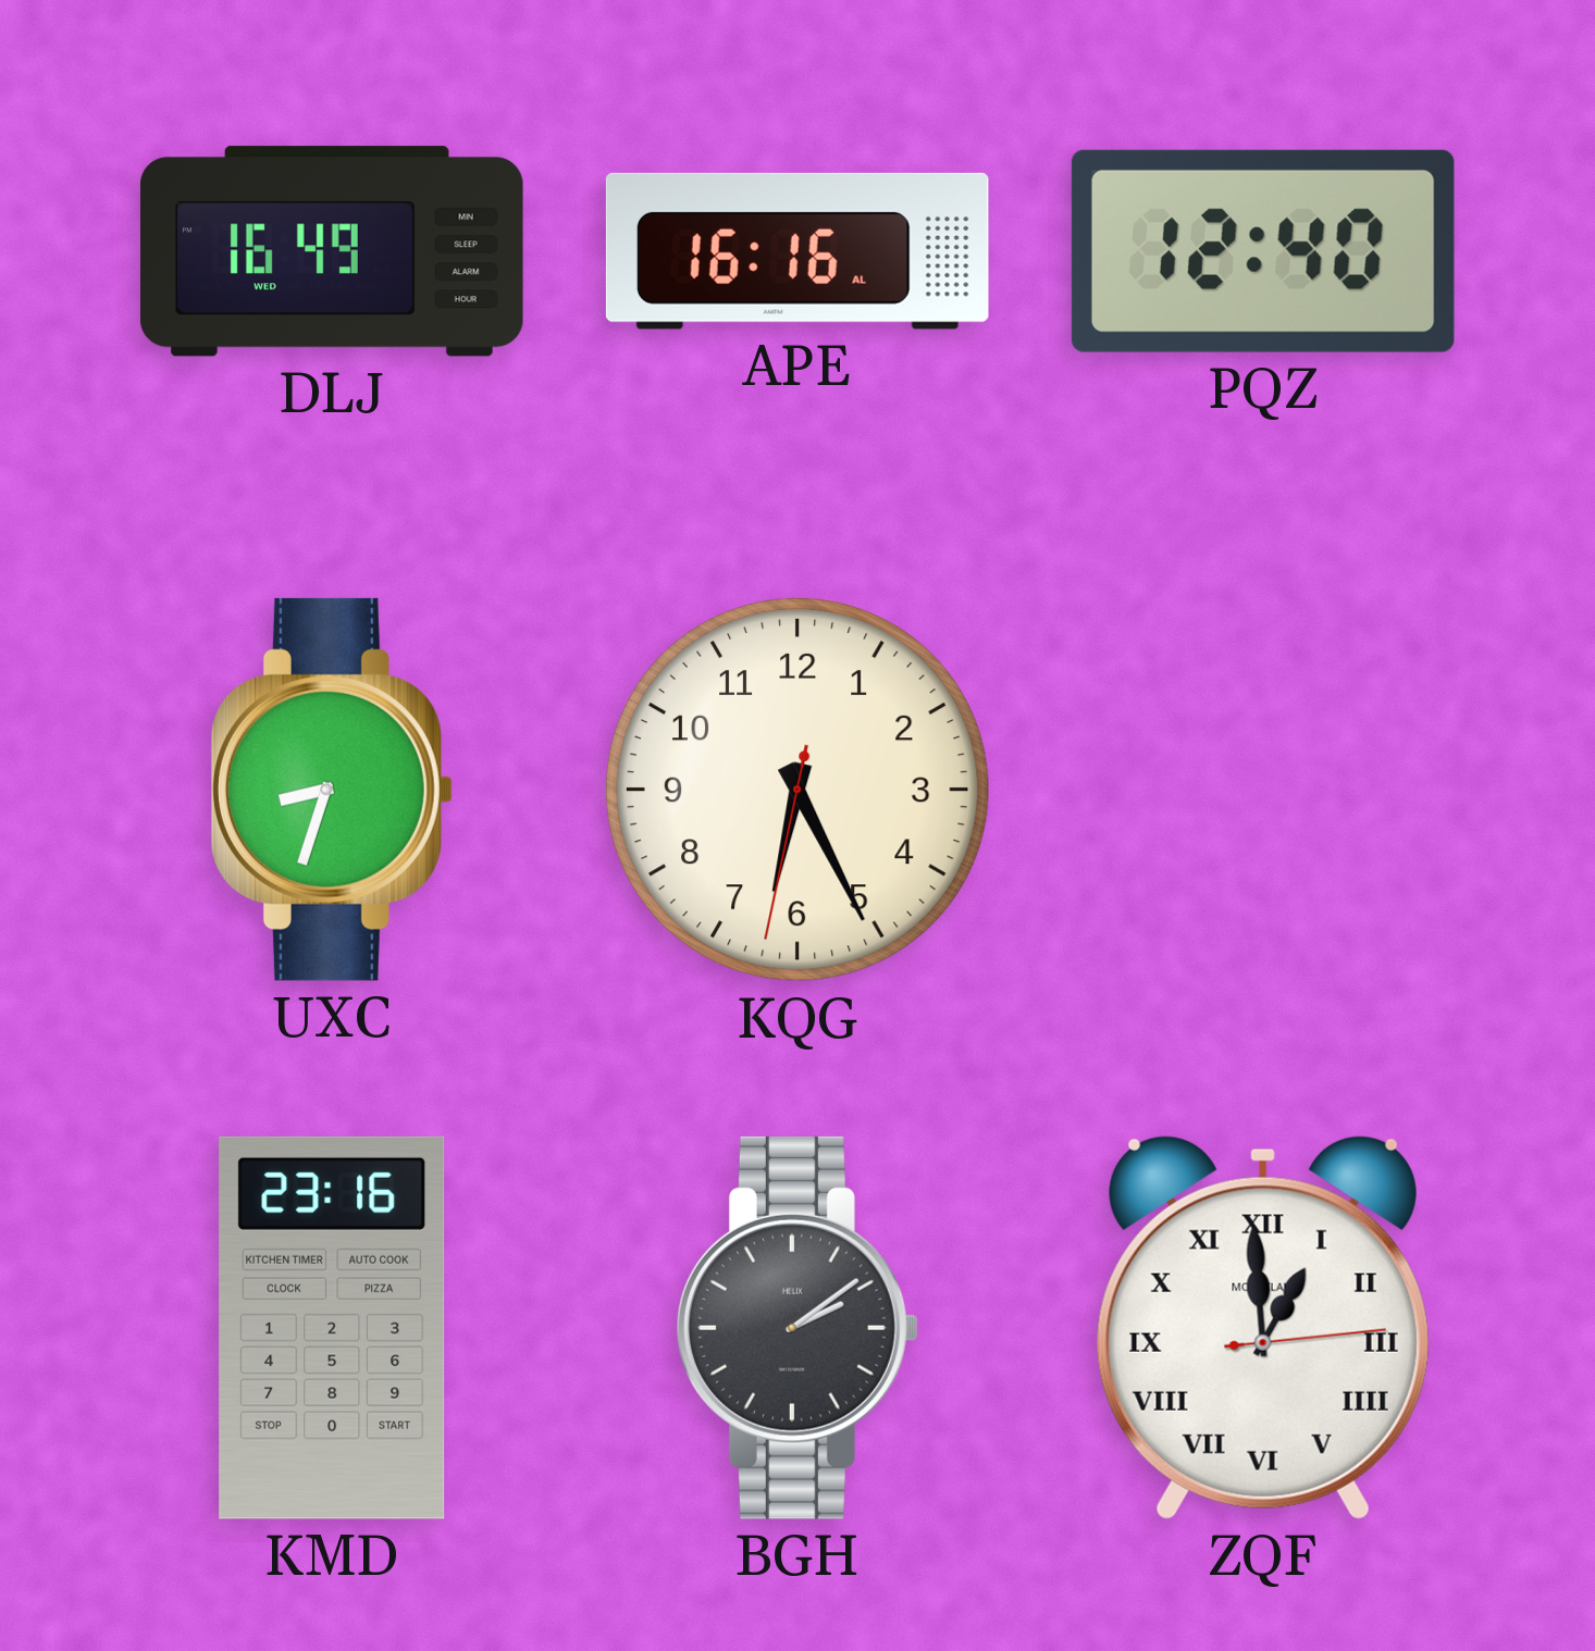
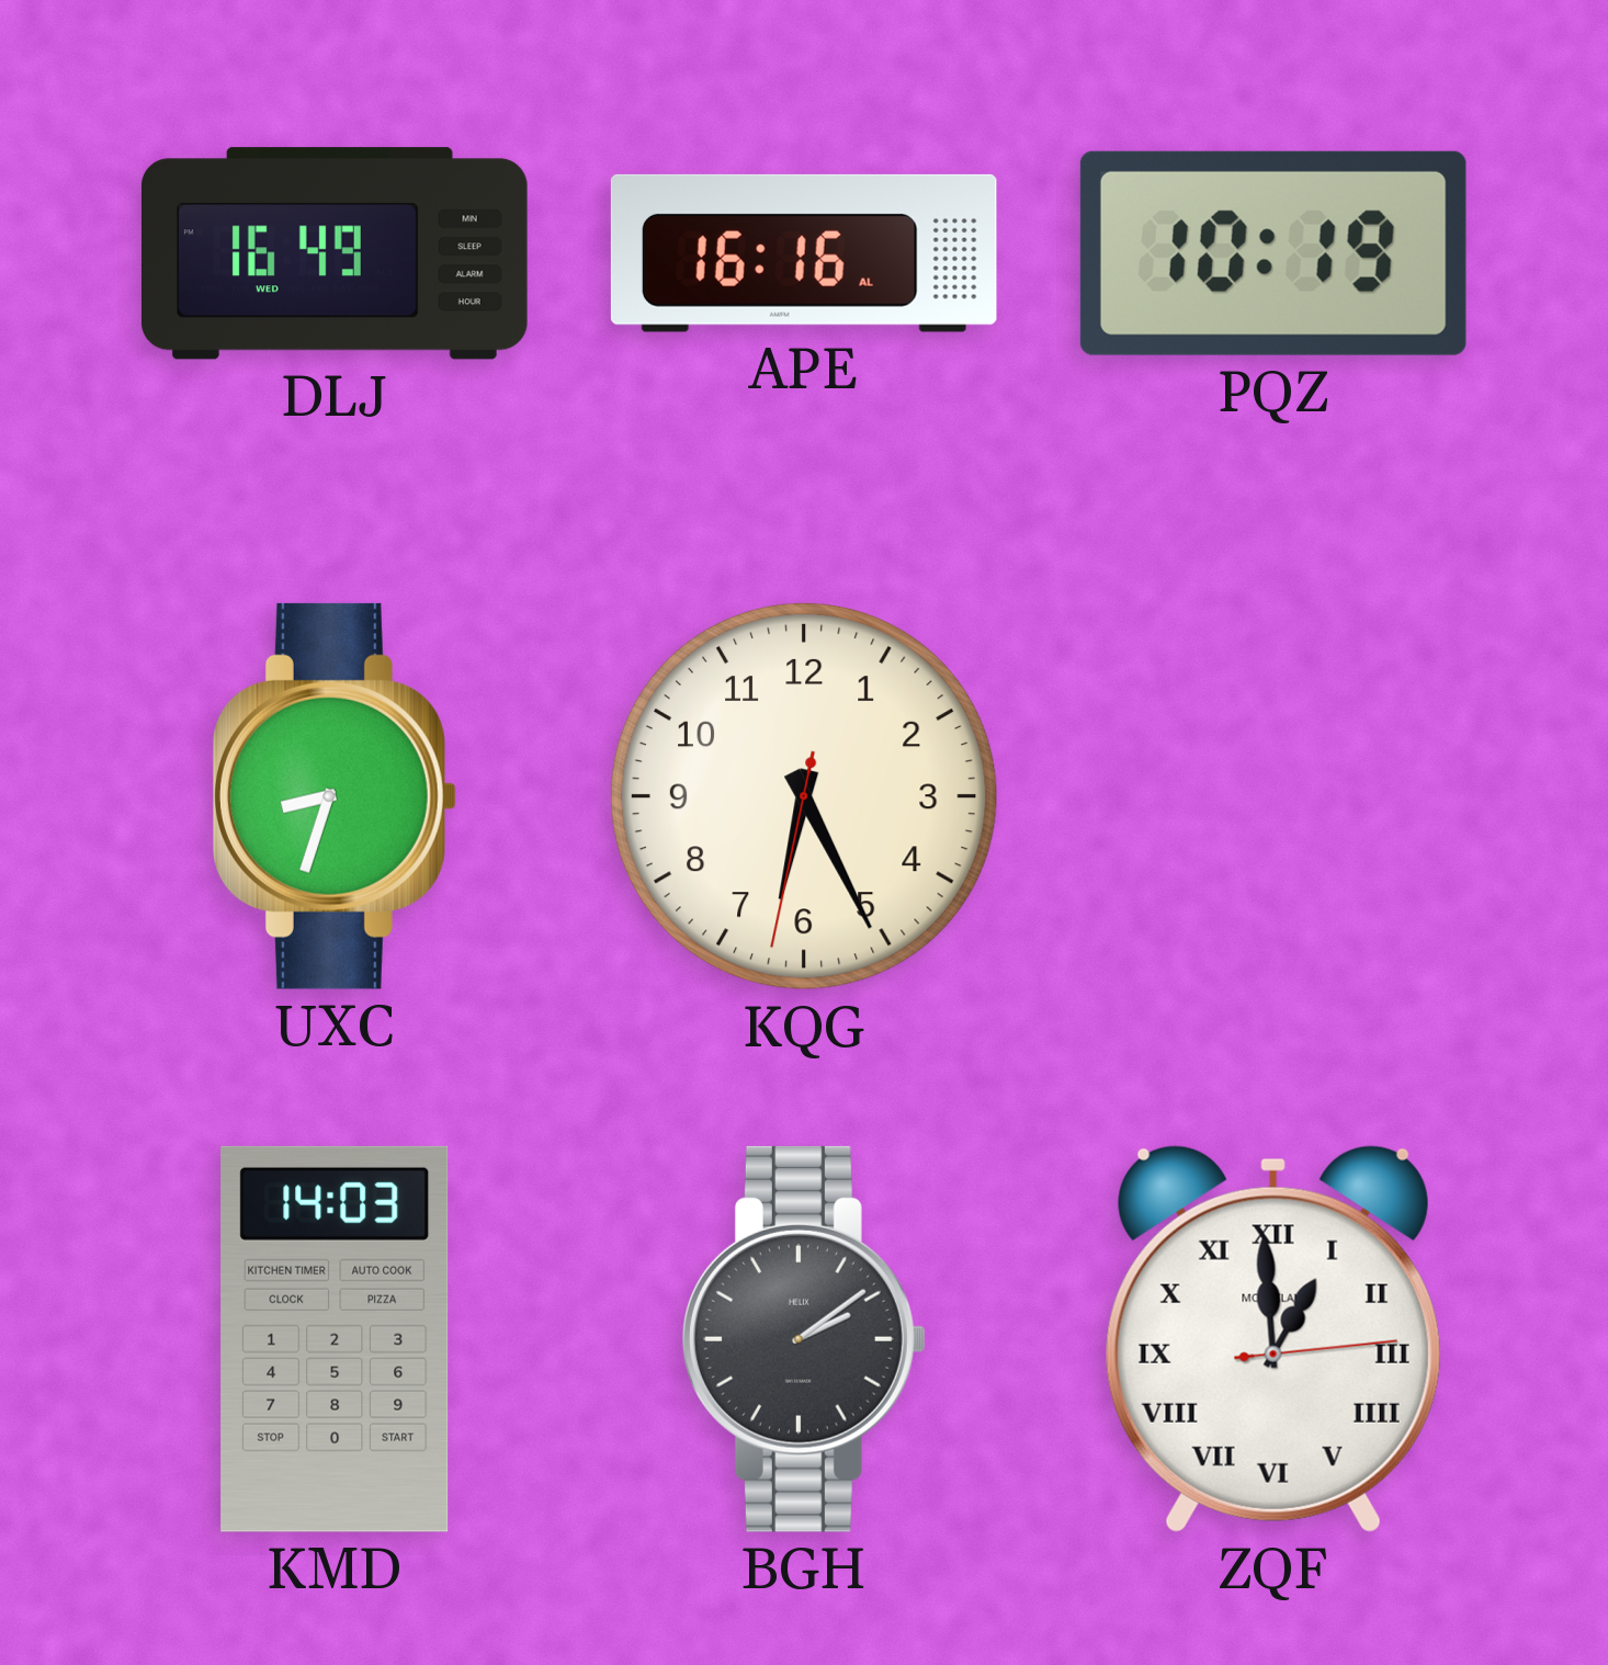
PQZ: 12:40 -> 10:19
KMD: 23:16 -> 14:03
